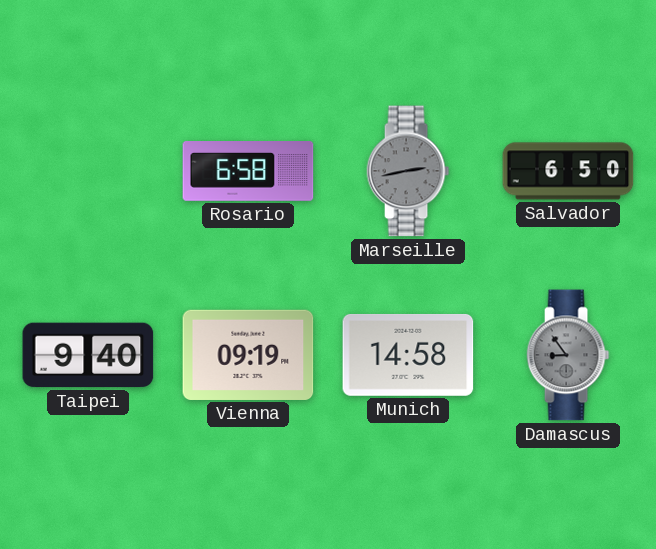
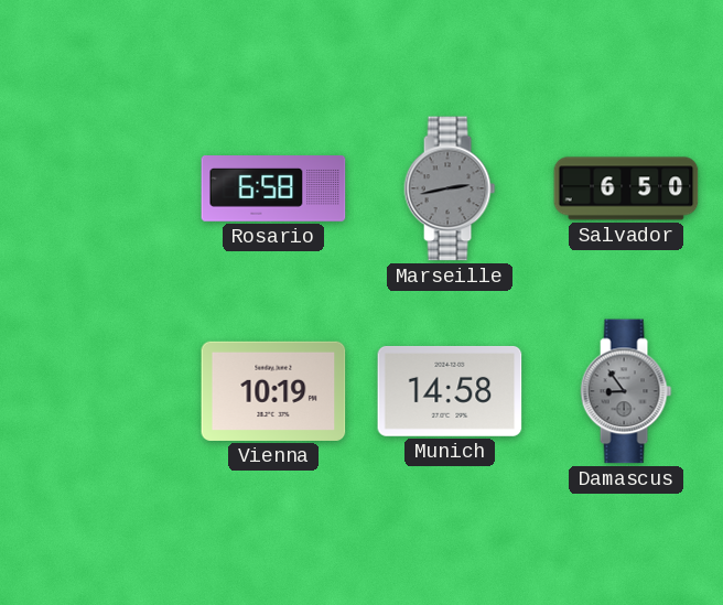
Taipei: 9:40 -> none
Vienna: 09:19 -> 10:19
